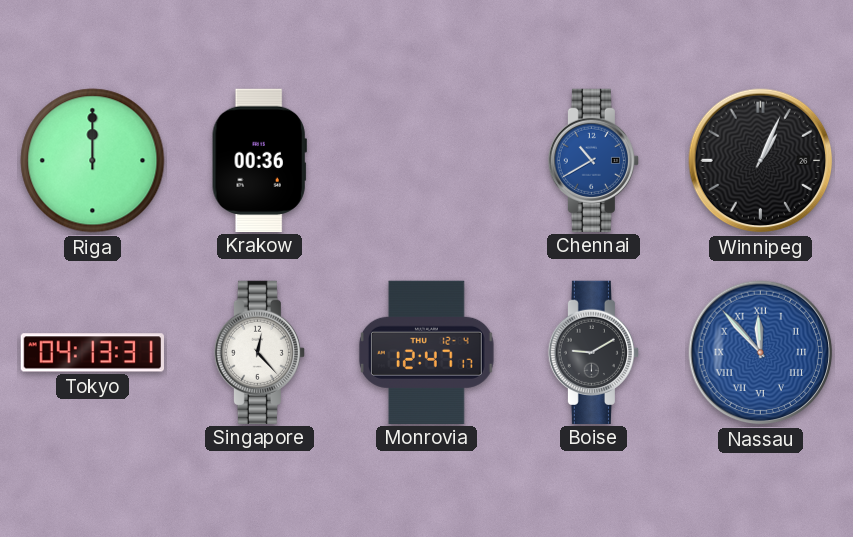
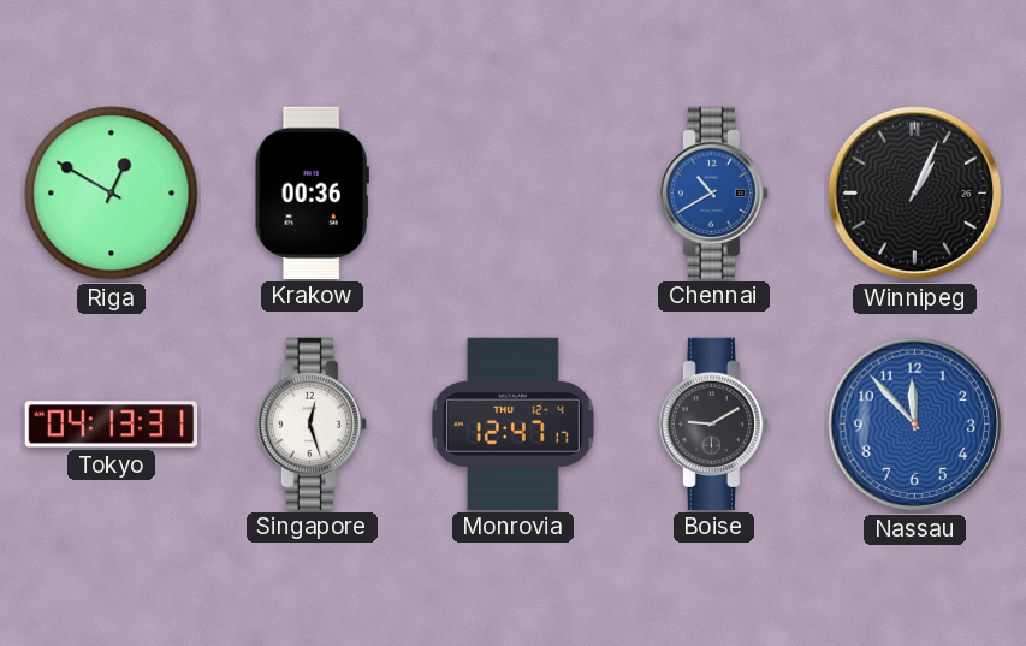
Riga: 12:00 -> 12:50
Singapore: 12:23 -> 12:27
Nassau numerals: Roman -> Arabic
